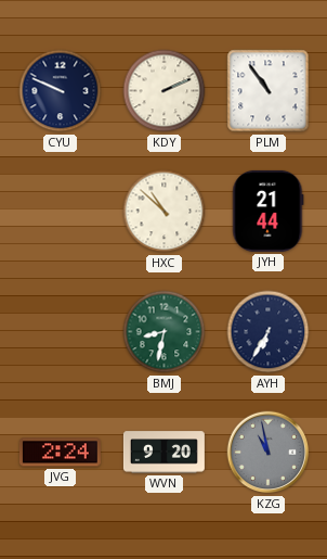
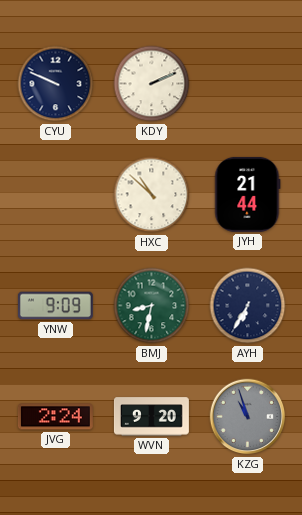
PLM: 10:54 -> none
YNW: none -> 9:09
KZG: 10:58 -> 10:57
